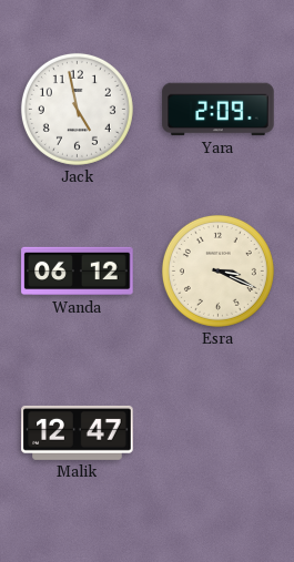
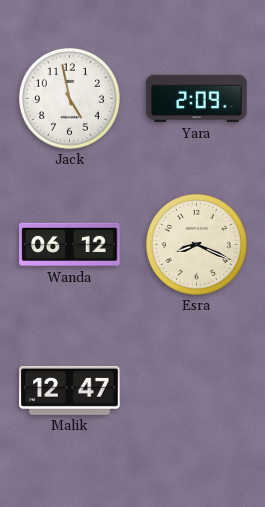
Esra: 3:19 -> 8:19
